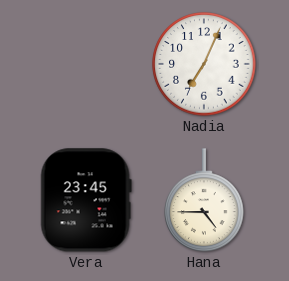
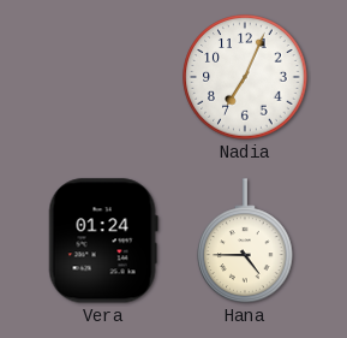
Vera: 23:45 -> 01:24
